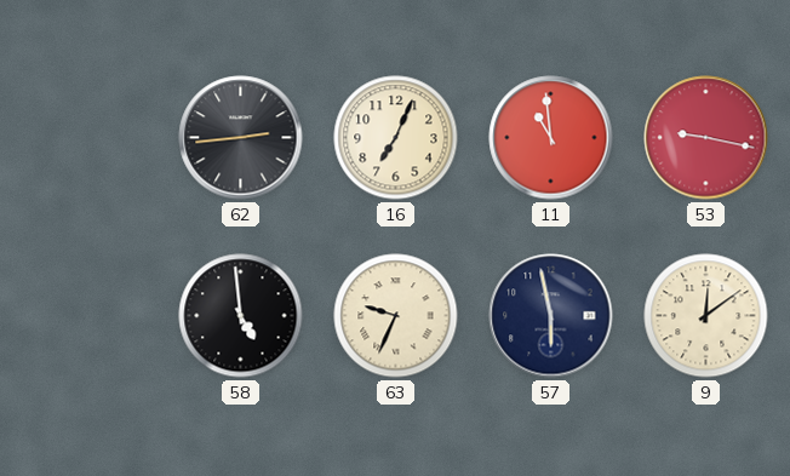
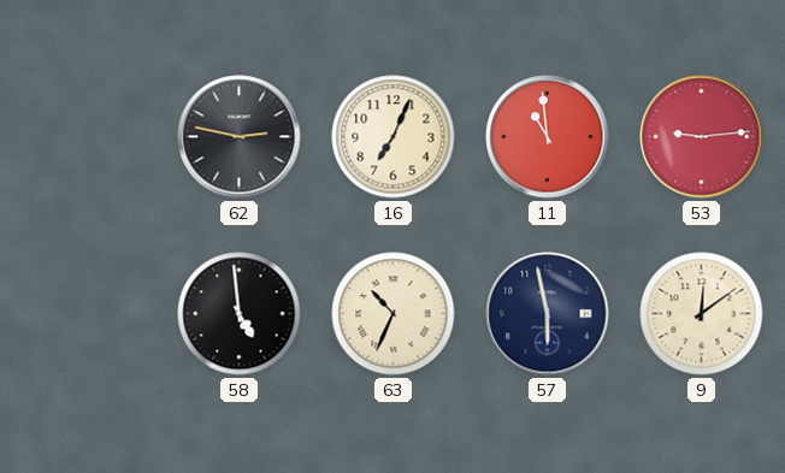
62: 2:44 -> 2:47
53: 9:17 -> 9:14
63: 9:34 -> 10:34
